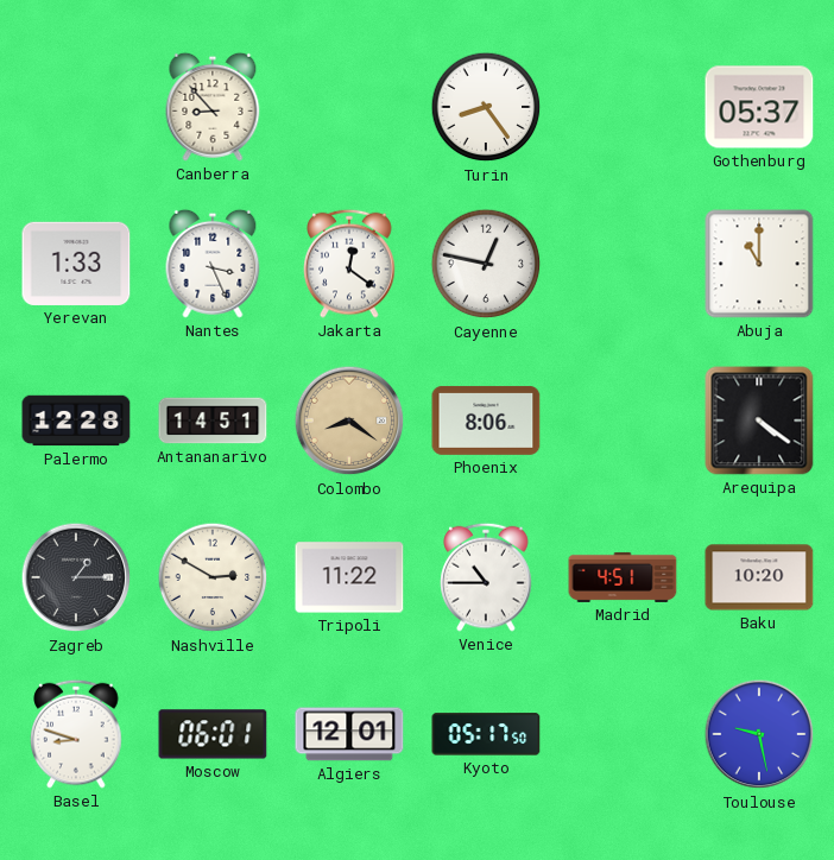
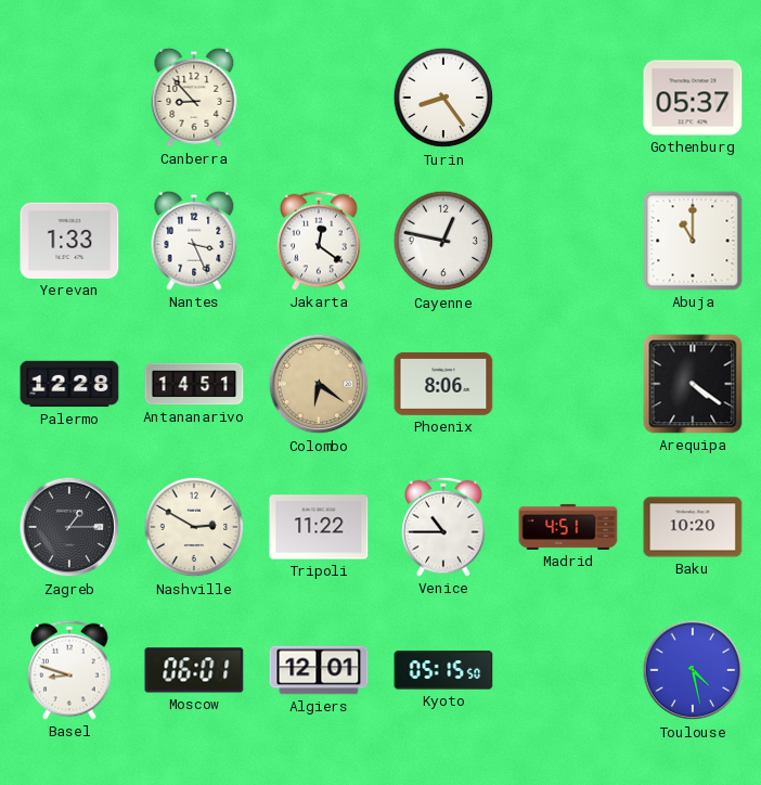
Colombo: 8:21 -> 6:21
Kyoto: 05:17 -> 05:15
Toulouse: 9:28 -> 4:28
